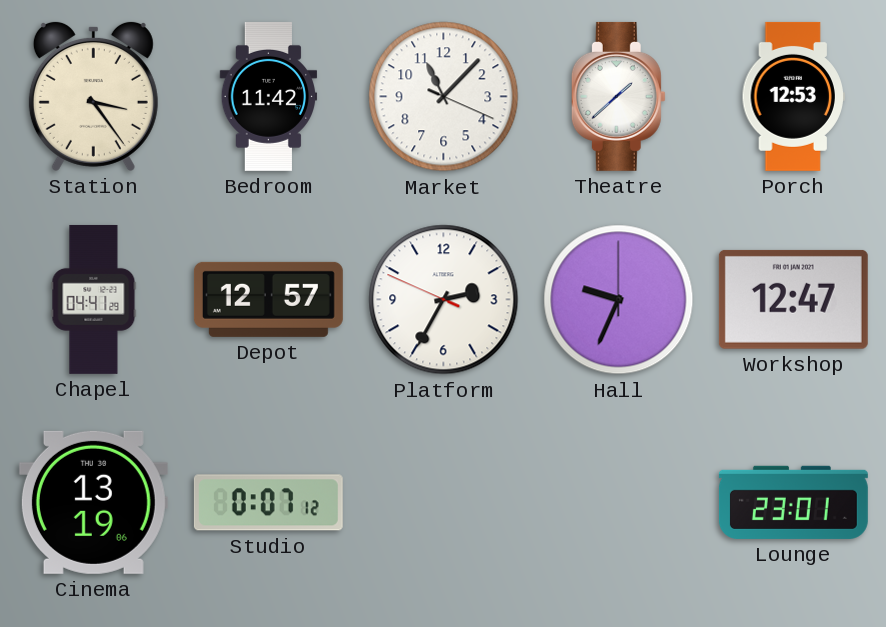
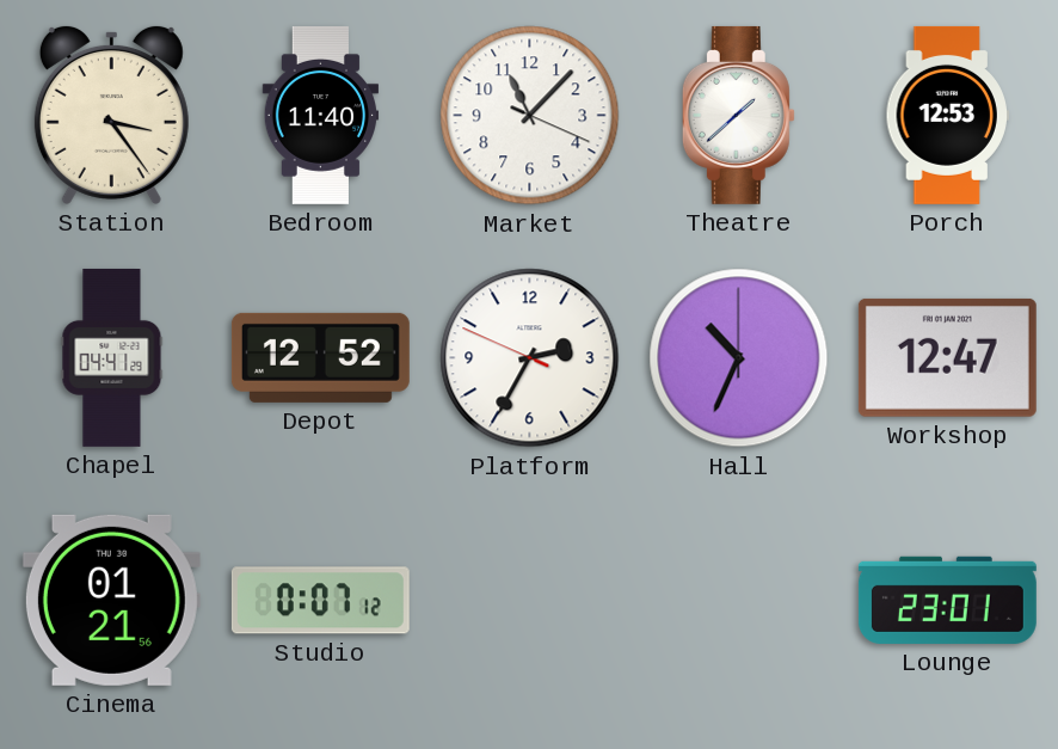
Bedroom: 11:42 -> 11:40
Depot: 12:57 -> 12:52
Hall: 9:34 -> 10:34
Cinema: 13:19 -> 01:21
